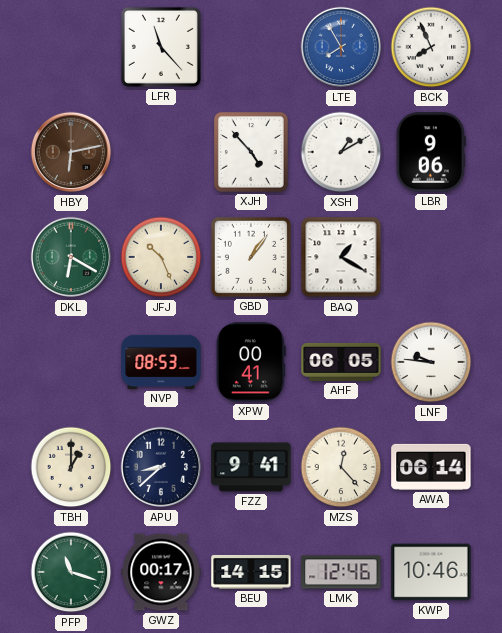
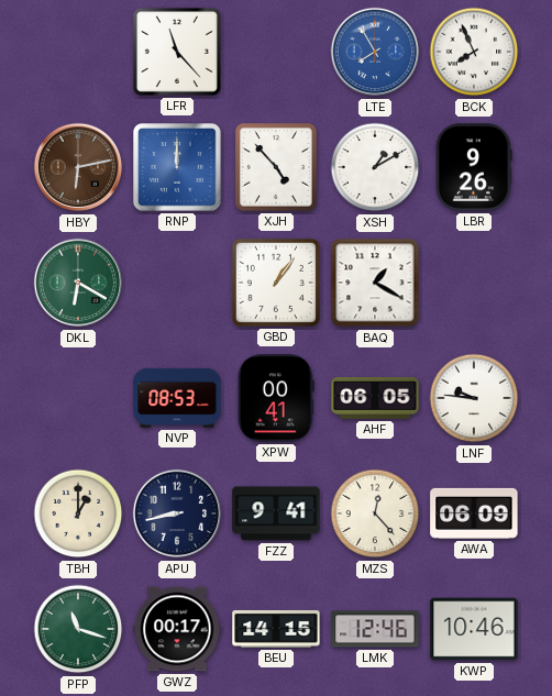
RNP: none -> 12:00
LBR: 9:06 -> 9:26
JFJ: 10:26 -> none
APU: 8:38 -> 8:43
AWA: 06:14 -> 06:09
